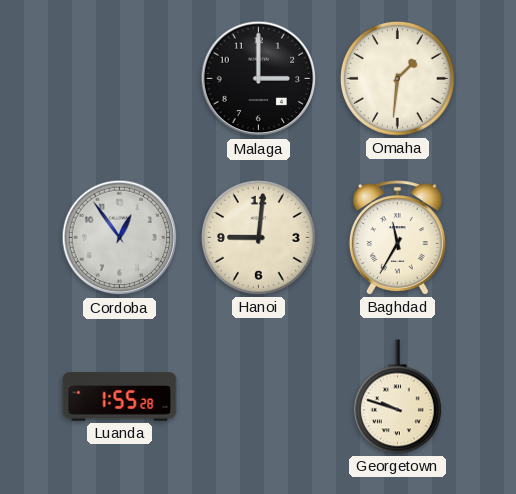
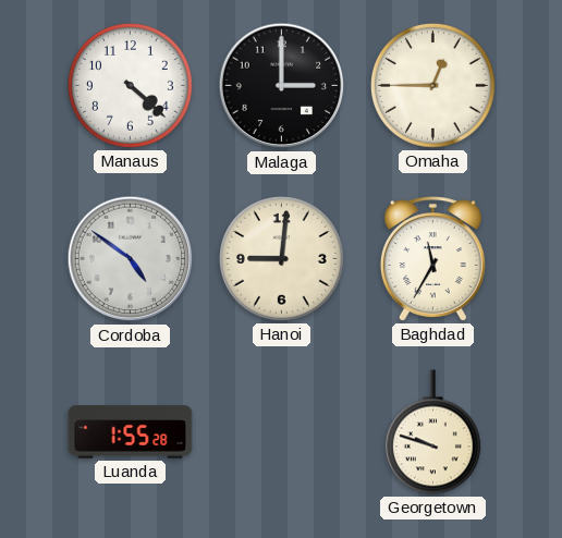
Manaus: none -> 4:22
Omaha: 1:31 -> 12:45
Cordoba: 12:54 -> 4:51
